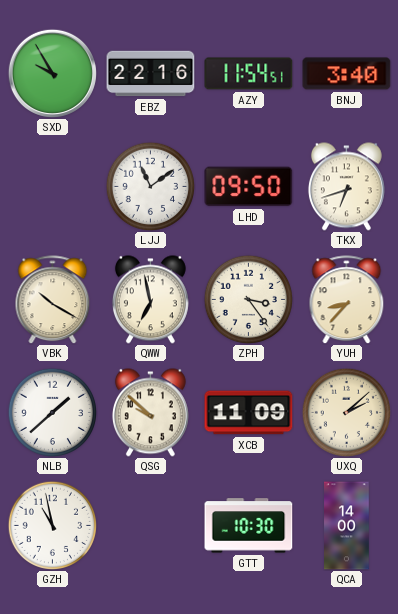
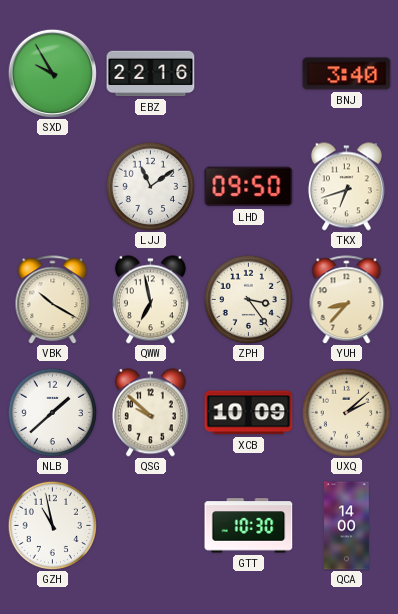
AZY: 11:54 -> none
XCB: 11:09 -> 10:09
